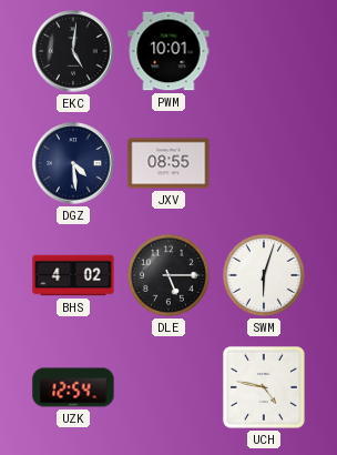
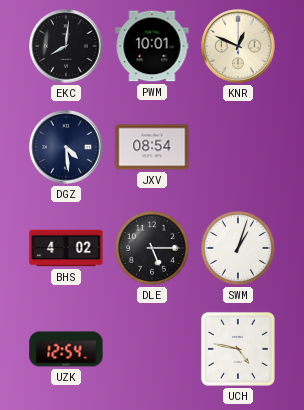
EKC: 5:01 -> 8:01
KNR: none -> 12:49
JXV: 08:55 -> 08:54
SWM: 6:03 -> 1:03
